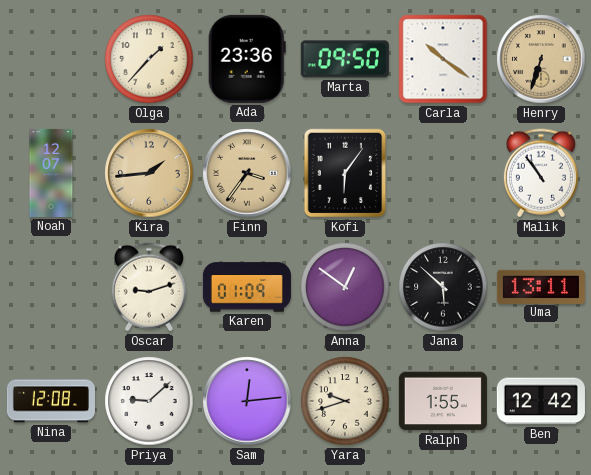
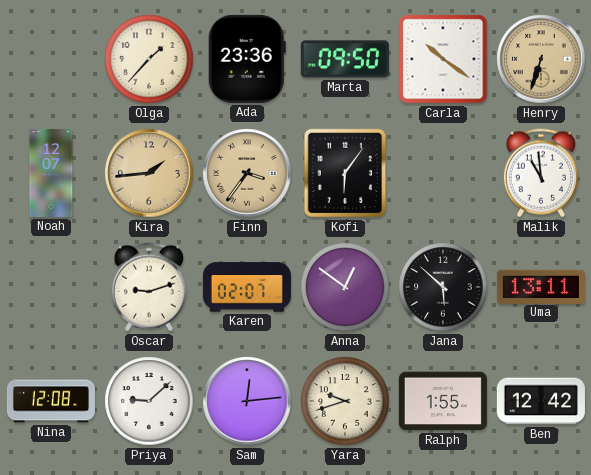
Malik: 10:54 -> 10:59
Karen: 01:09 -> 02:07
